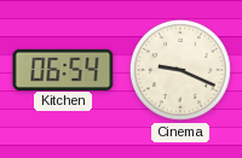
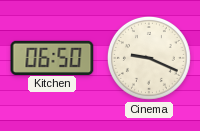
Kitchen: 06:54 -> 06:50
